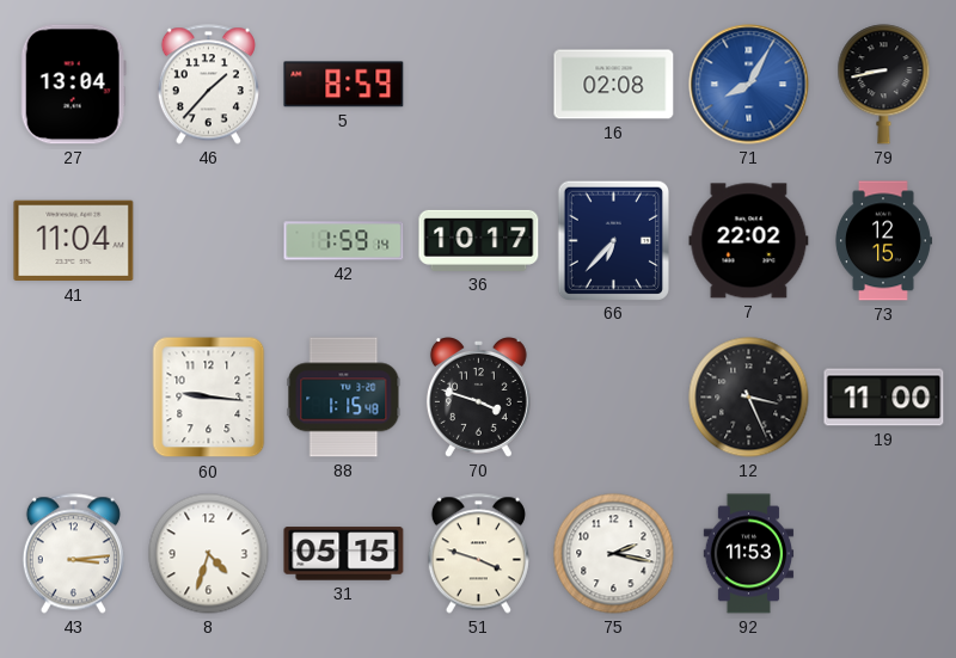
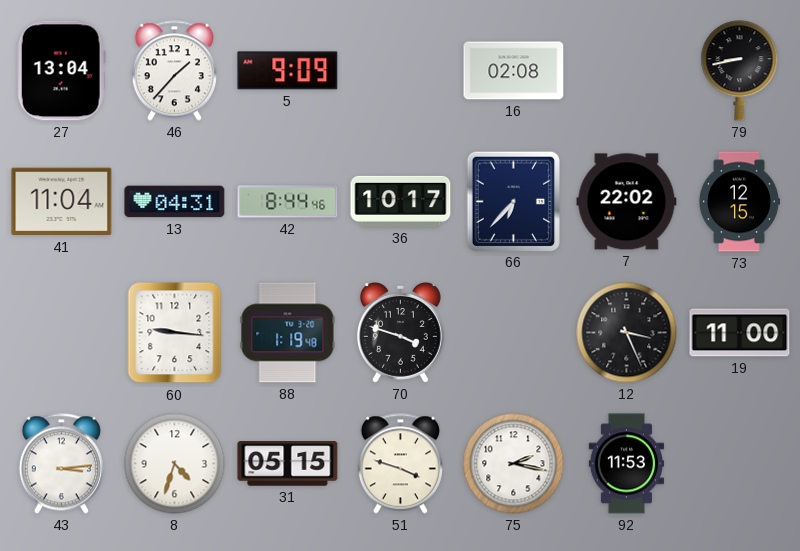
5: 8:59 -> 9:09
71: 8:05 -> none
13: none -> 04:31
42: 1:59 -> 8:44
88: 1:15 -> 1:19
